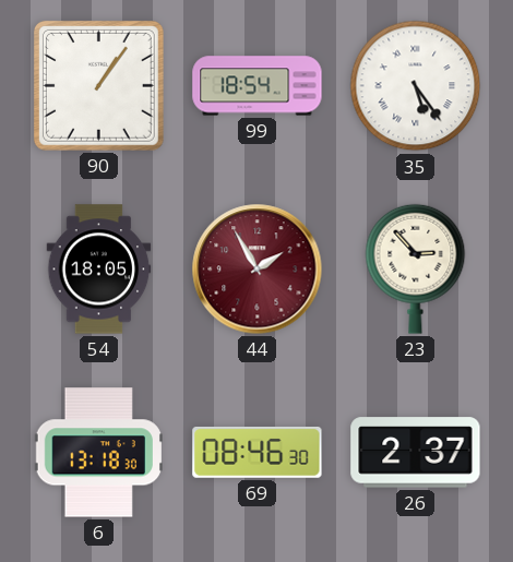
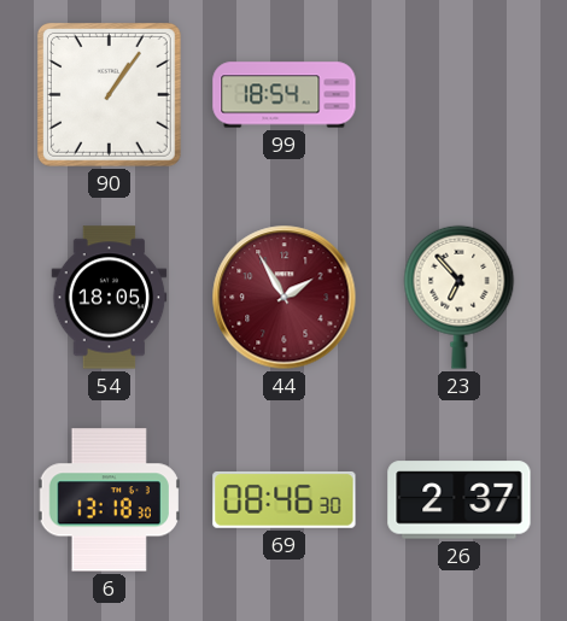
35: 5:24 -> none
23: 2:53 -> 6:53
